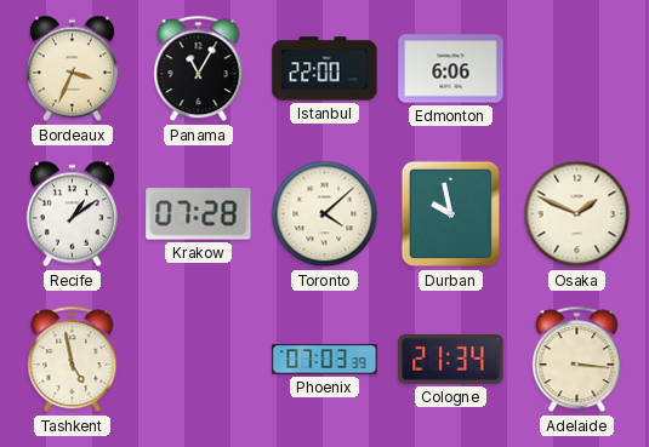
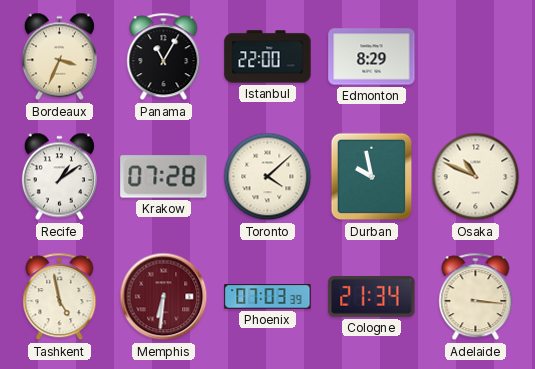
Edmonton: 6:06 -> 8:29
Osaka: 1:49 -> 10:49
Memphis: none -> 6:31
